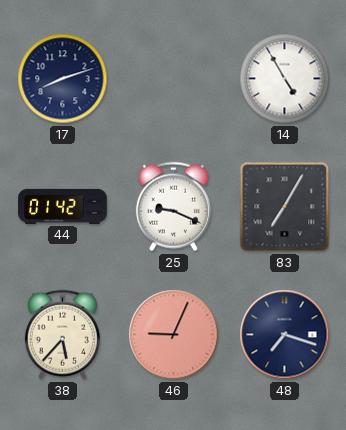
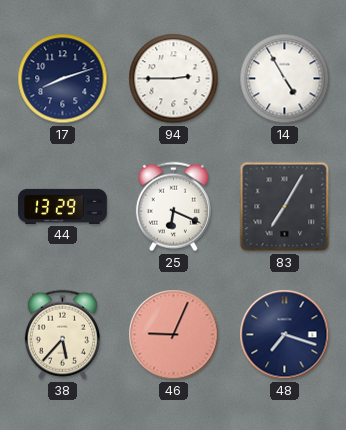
94: none -> 2:45
44: 01:42 -> 13:29
25: 9:19 -> 6:19
